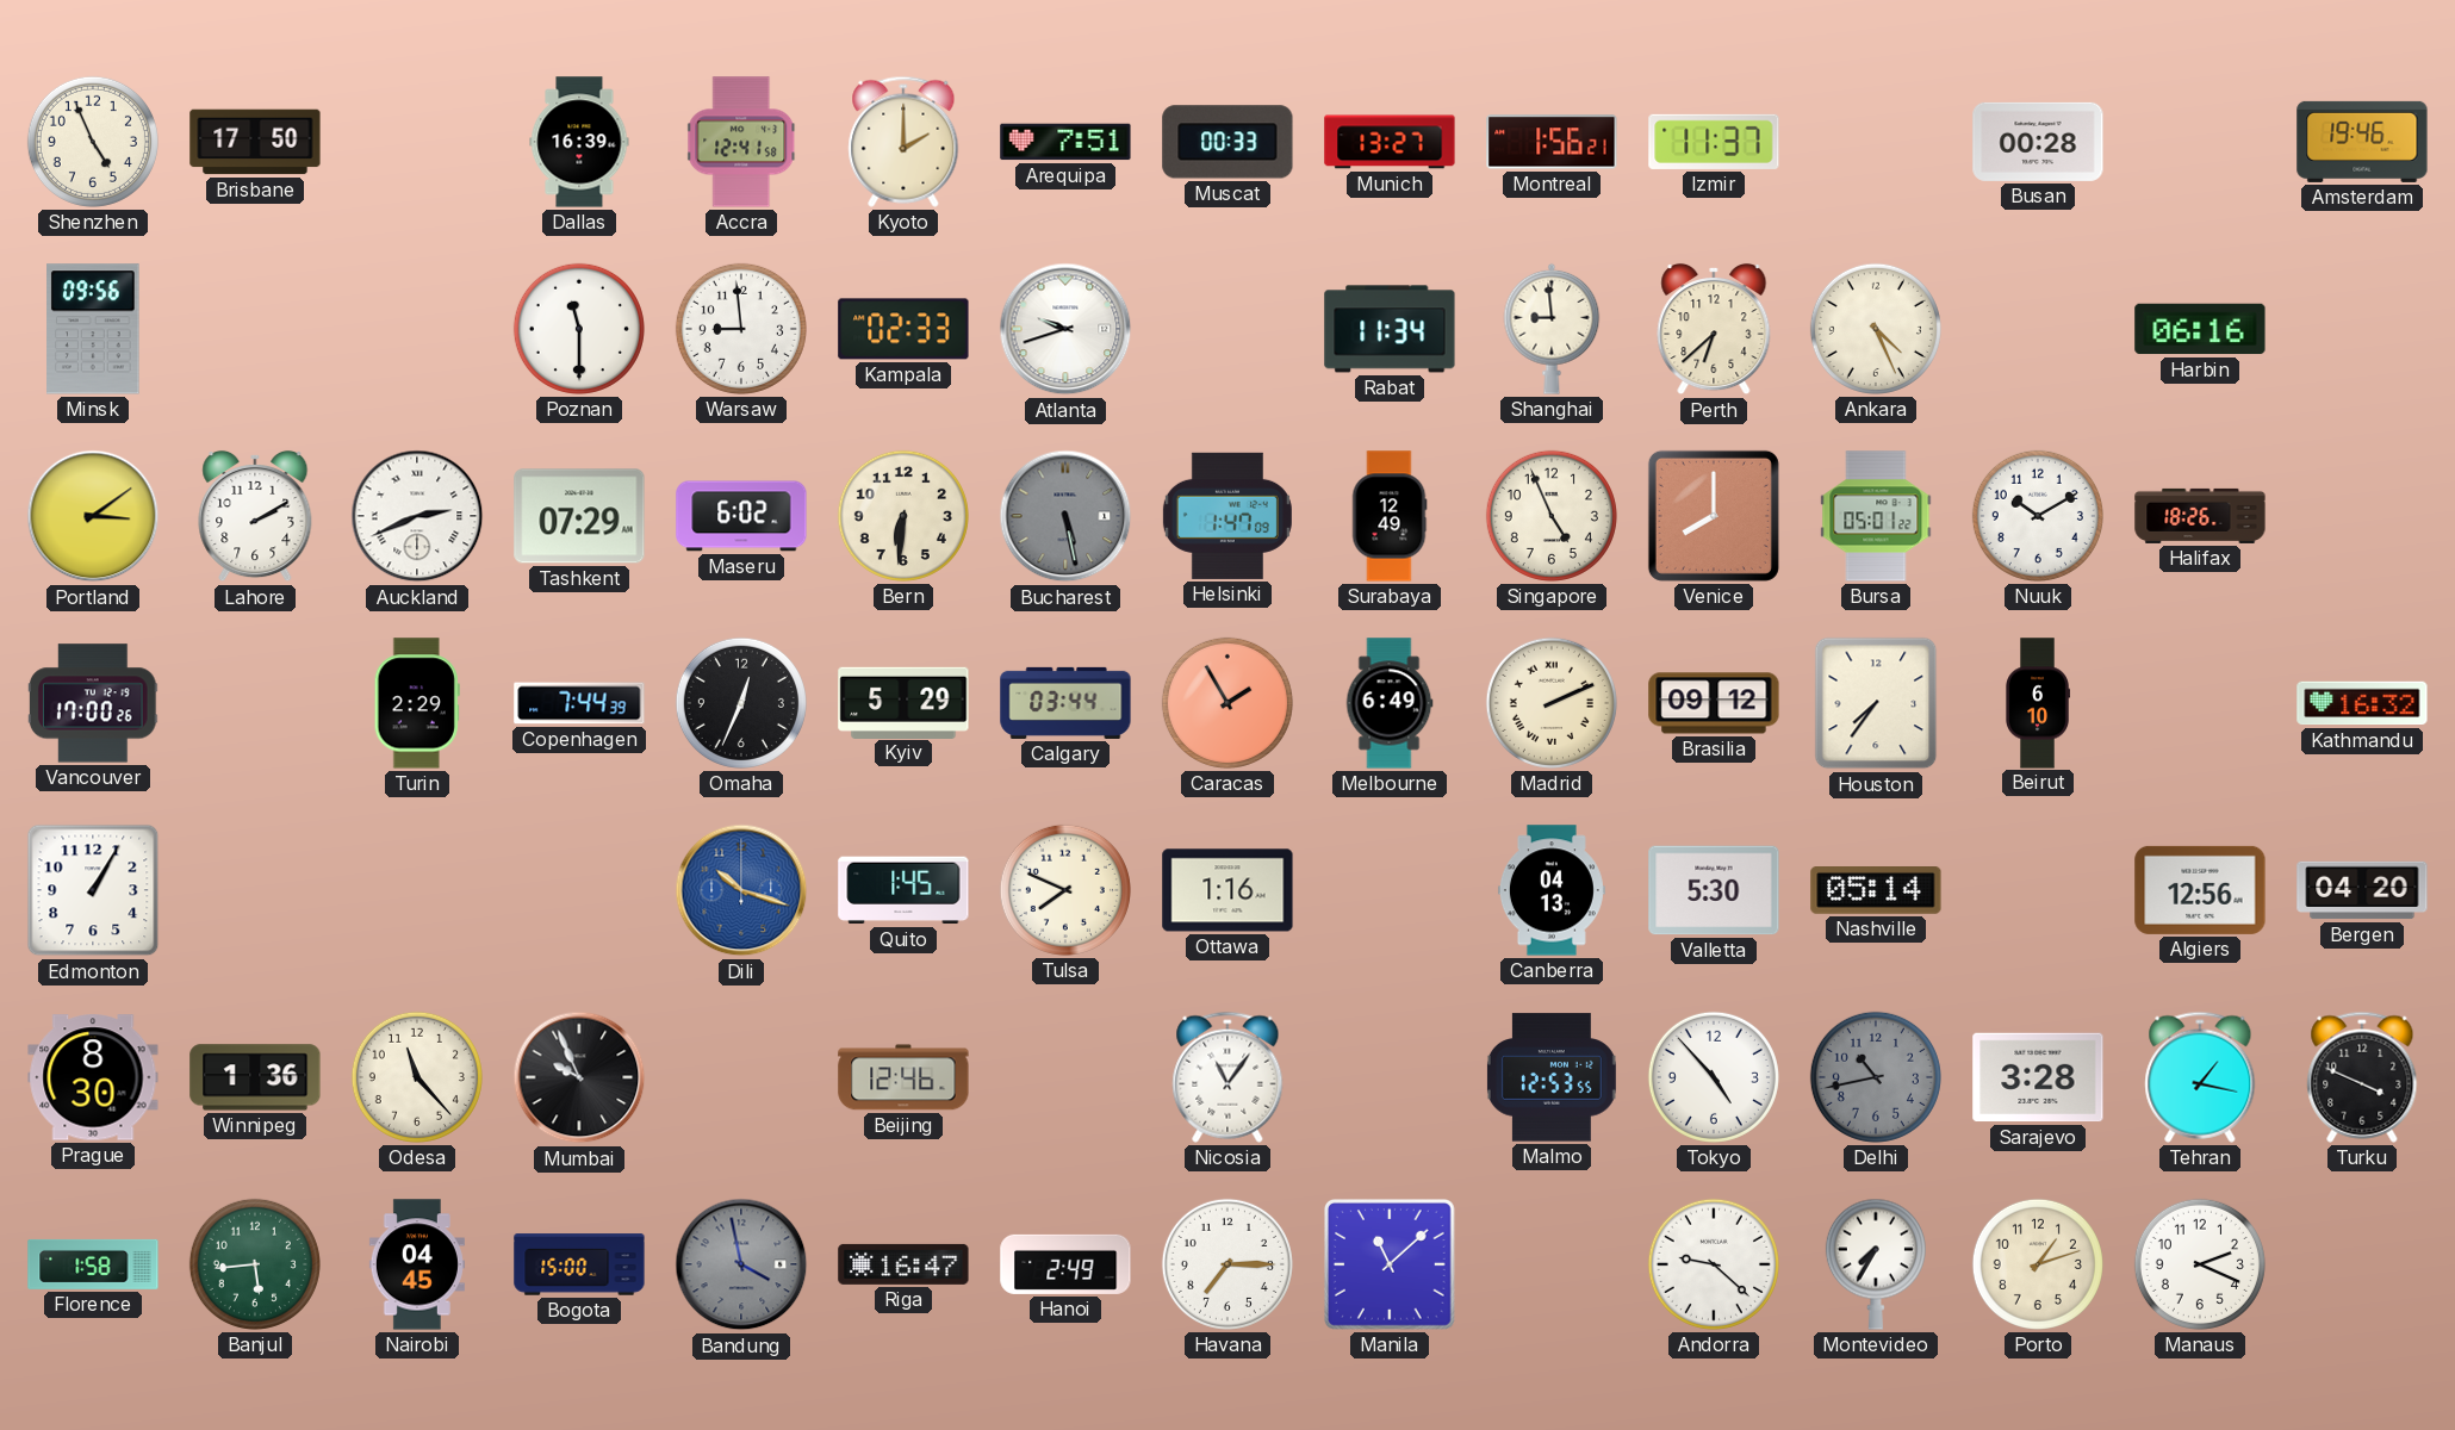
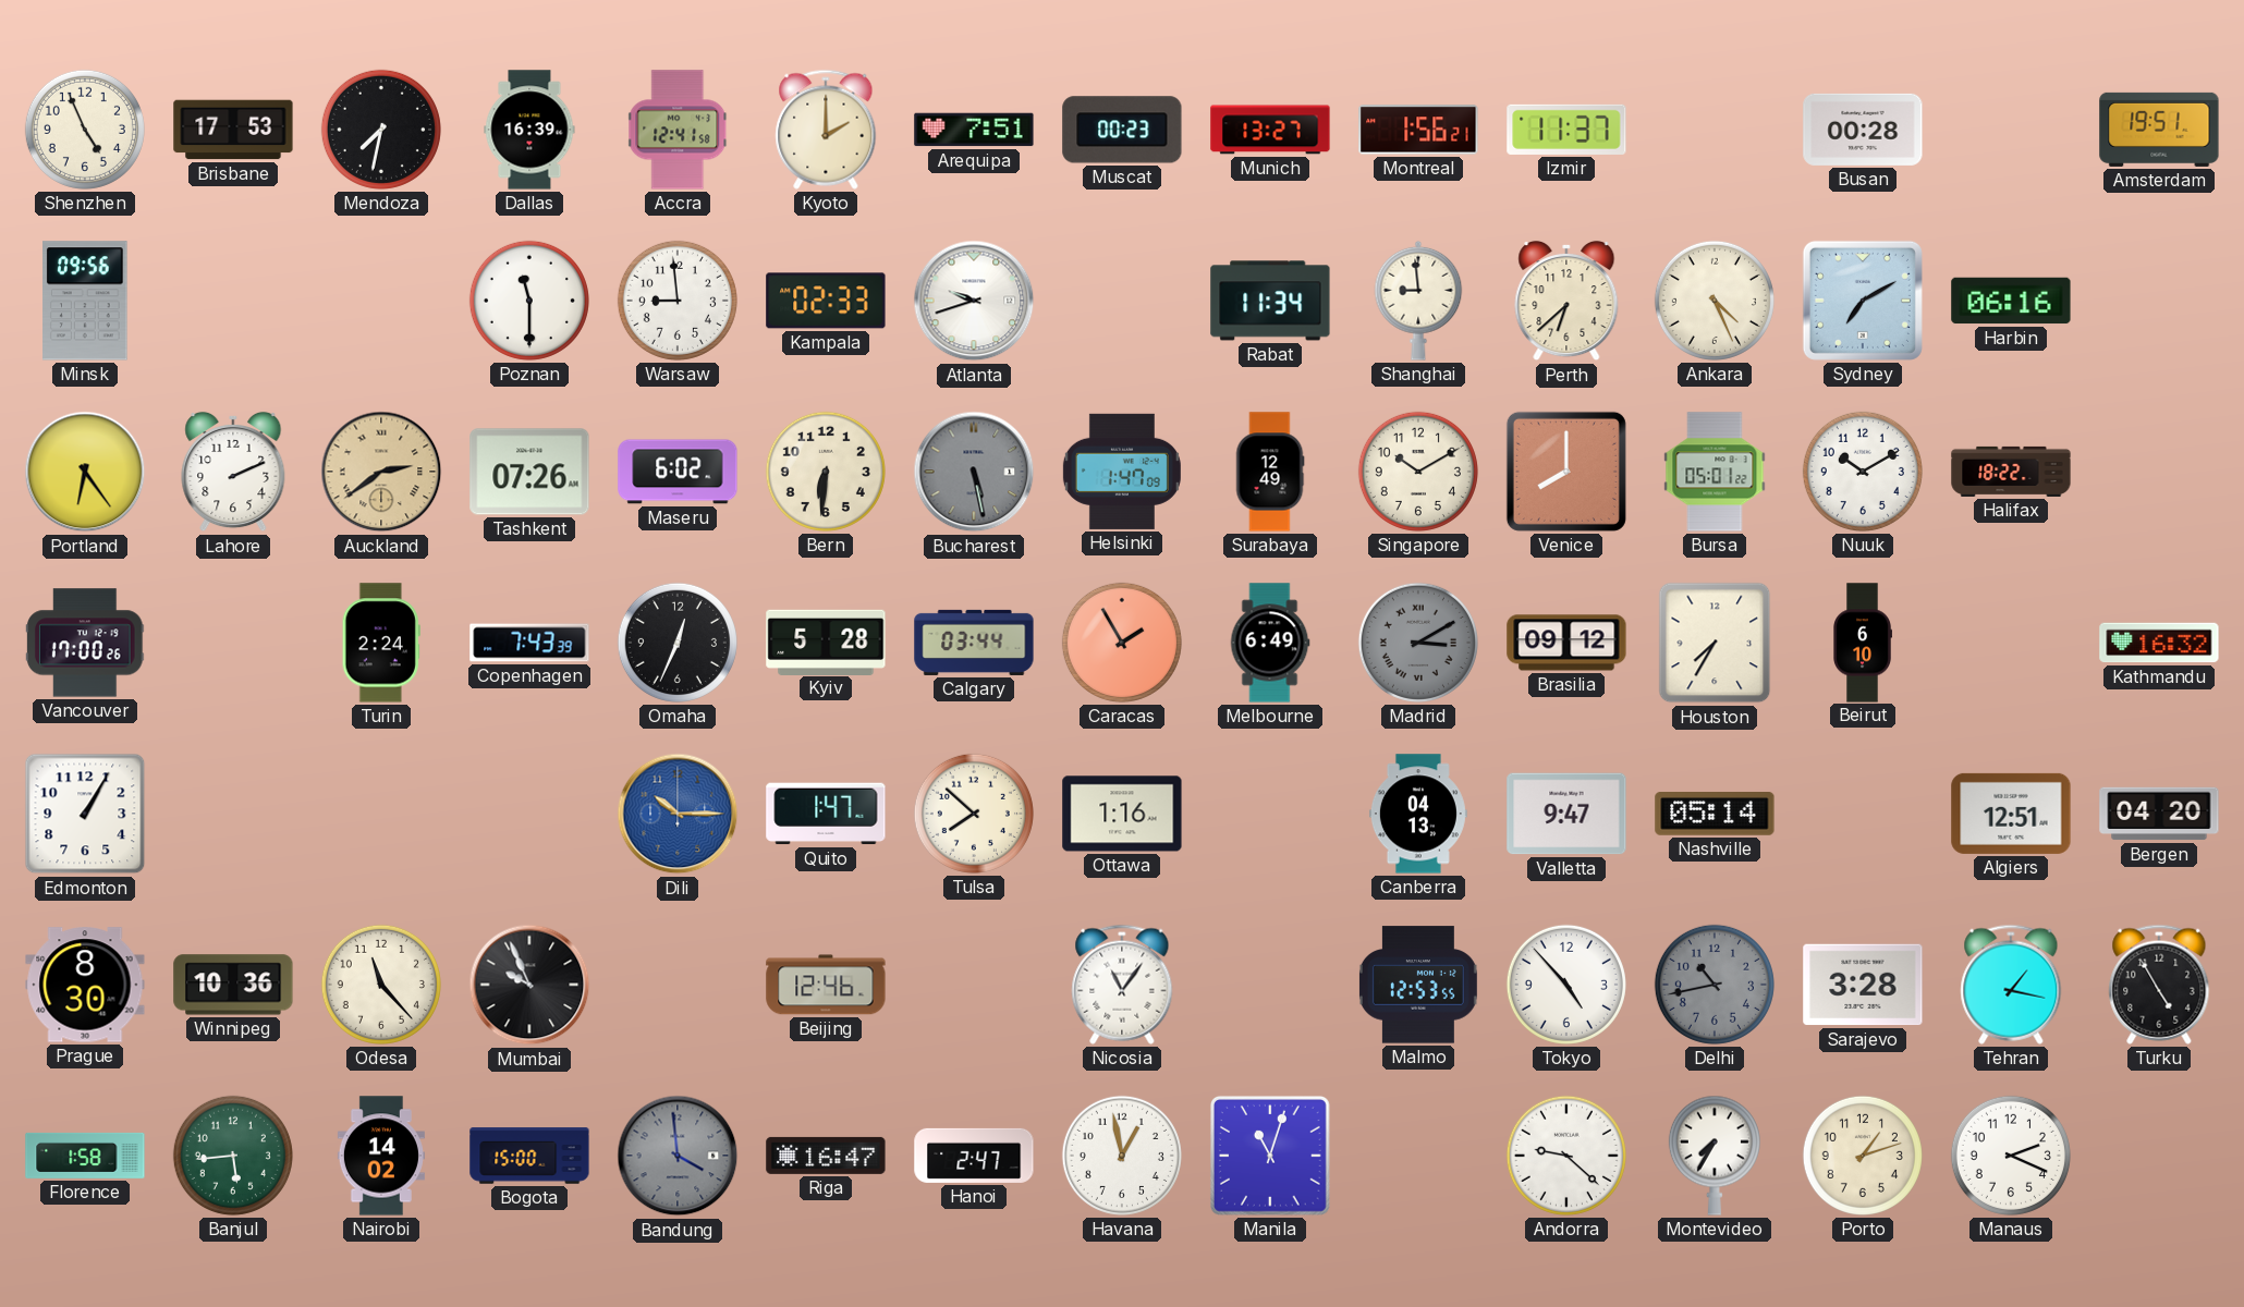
Brisbane: 17:50 -> 17:53
Mendoza: none -> 7:32
Muscat: 00:33 -> 00:23
Amsterdam: 19:46 -> 19:51
Sydney: none -> 7:10
Portland: 3:09 -> 6:24
Lahore: 2:10 -> 2:11
Auckland: 2:41 -> 2:39
Auckland dial: white -> champagne
Tashkent: 07:29 -> 07:26
Singapore: 4:56 -> 10:10
Halifax: 18:26 -> 18:22
Turin: 2:29 -> 2:24
Copenhagen: 7:44 -> 7:43
Kyiv: 5:29 -> 5:28
Madrid: 2:11 -> 3:10
Madrid dial: cream -> grey
Houston: 7:36 -> 7:35
Dili: 10:18 -> 10:15
Quito: 1:45 -> 1:47
Tulsa: 7:49 -> 7:52
Valletta: 5:30 -> 9:47
Algiers: 12:56 -> 12:51
Winnipeg: 1:36 -> 10:36
Turku: 3:49 -> 4:55
Nairobi: 04:45 -> 14:02
Bandung: 3:58 -> 3:59
Hanoi: 2:49 -> 2:47
Havana: 7:15 -> 12:58
Manila: 11:08 -> 11:03
